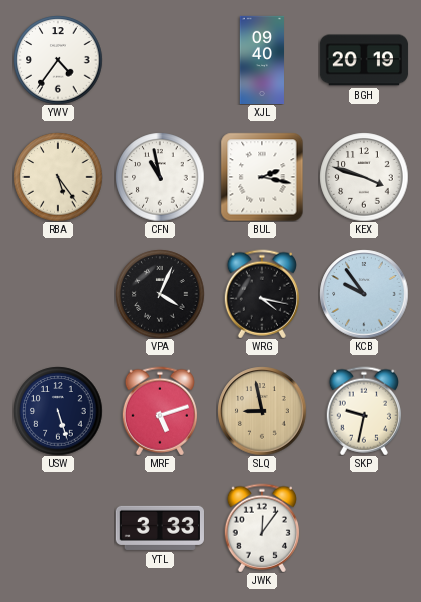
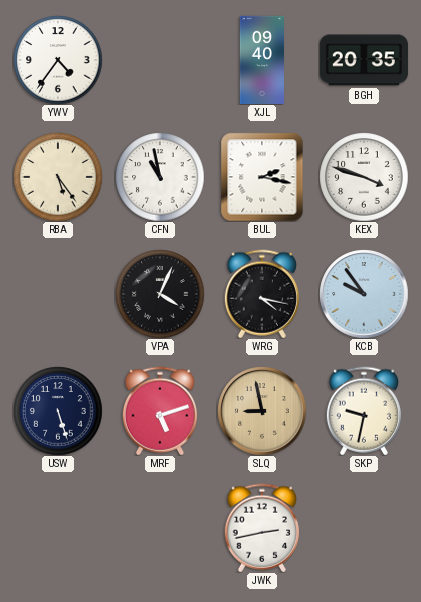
BGH: 20:19 -> 20:35
YTL: 3:33 -> none
JWK: 12:06 -> 2:43
